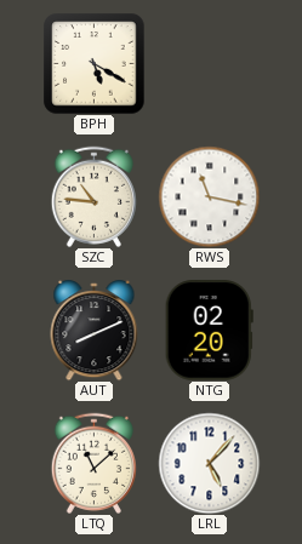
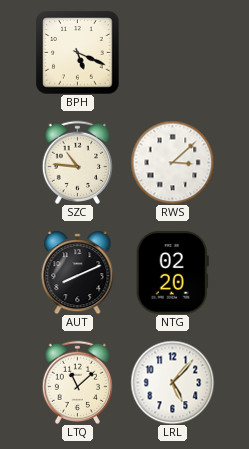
BPH: 5:20 -> 5:19
RWS: 11:17 -> 3:08
